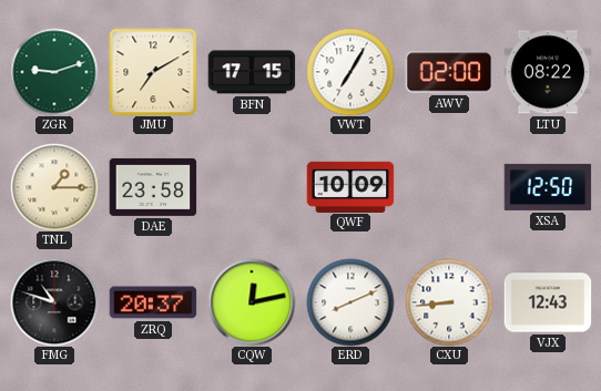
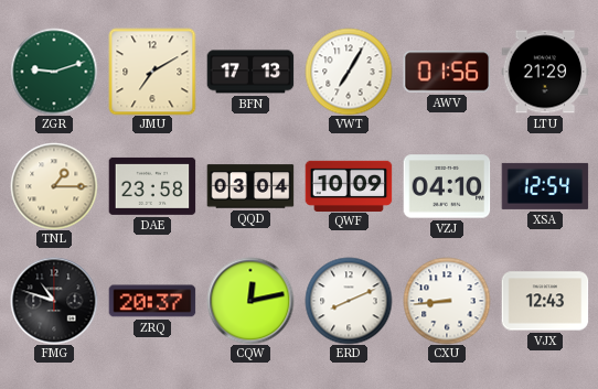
BFN: 17:15 -> 17:13
AWV: 02:00 -> 01:56
LTU: 08:22 -> 21:29
QQD: none -> 03:04
VZJ: none -> 04:10
XSA: 12:50 -> 12:54
